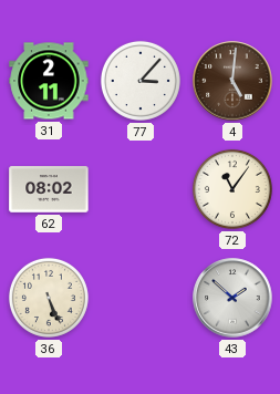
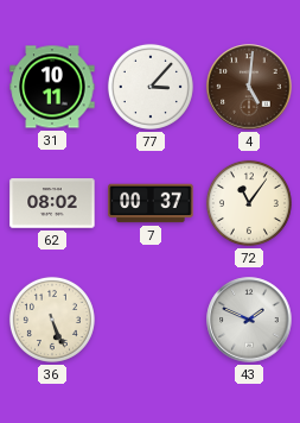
31: 2:11 -> 10:11
7: none -> 00:37
43: 1:52 -> 1:49
